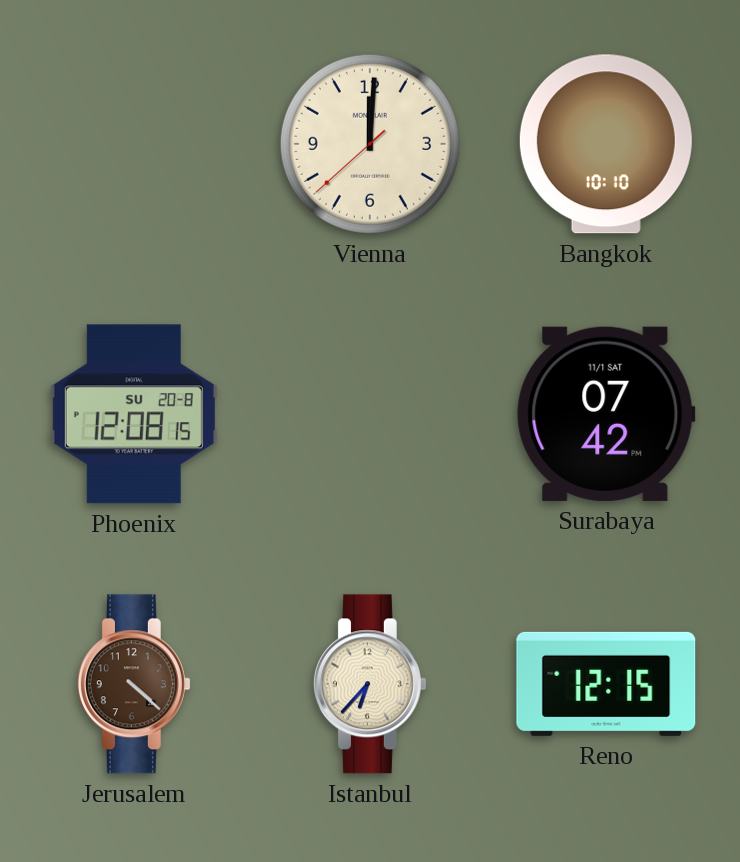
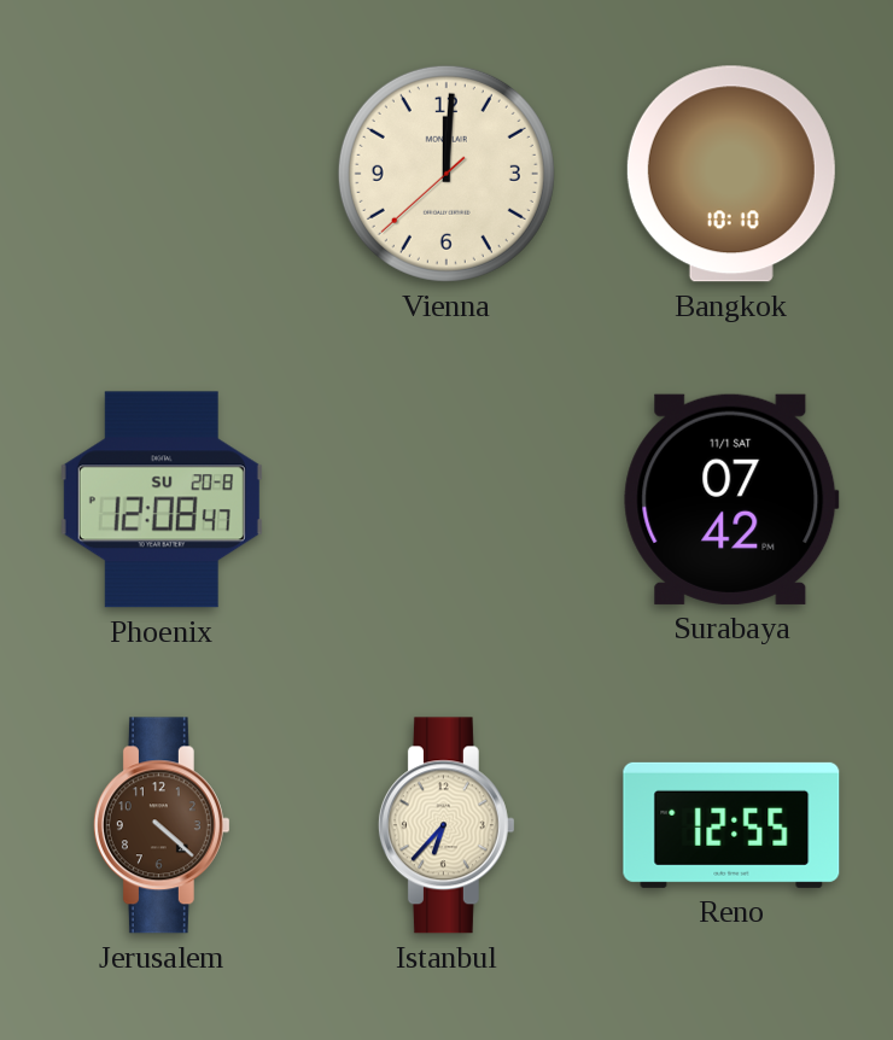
Phoenix: 12:08:15 -> 12:08:47
Reno: 12:15 -> 12:55
